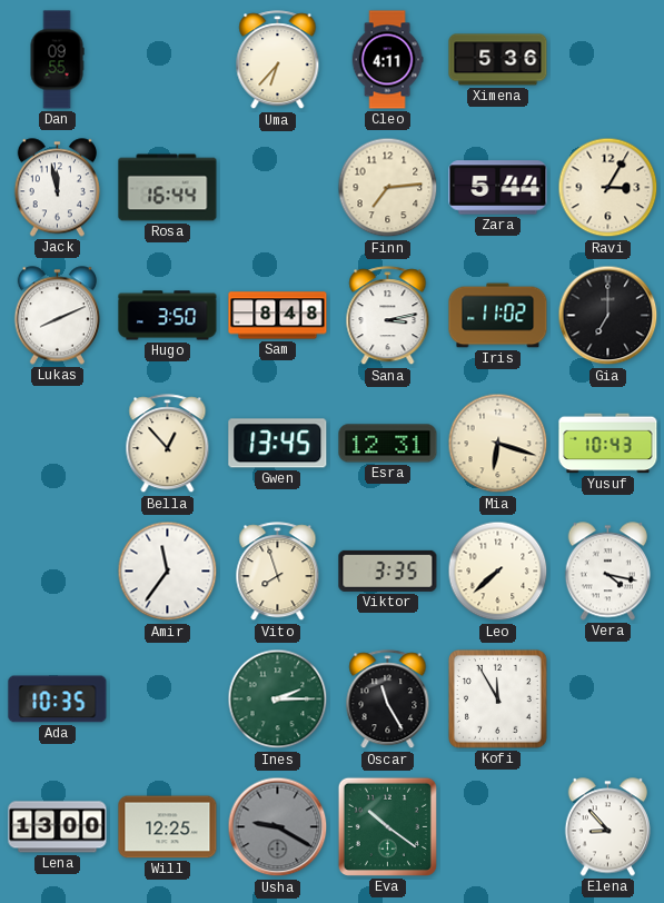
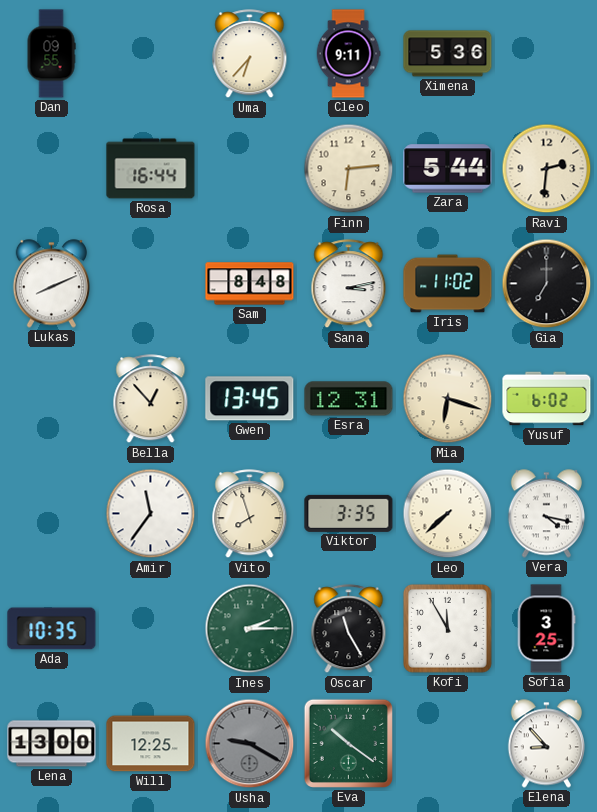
Cleo: 4:11 -> 9:11
Jack: 11:58 -> none
Finn: 7:14 -> 6:14
Ravi: 3:05 -> 2:31
Hugo: 3:50 -> none
Yusuf: 10:43 -> 6:02
Sofia: none -> 3:25
